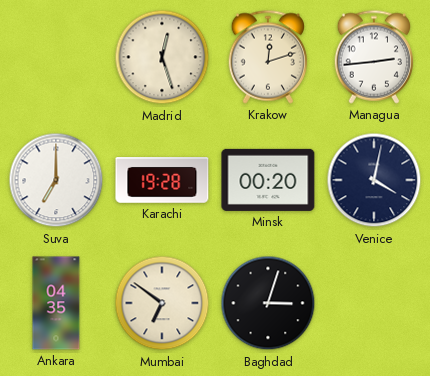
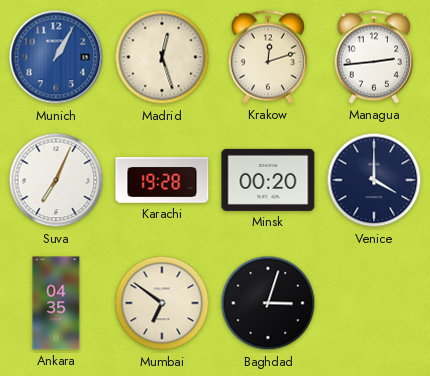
Munich: none -> 1:05
Suva: 7:00 -> 7:04
Venice: 4:02 -> 4:00
